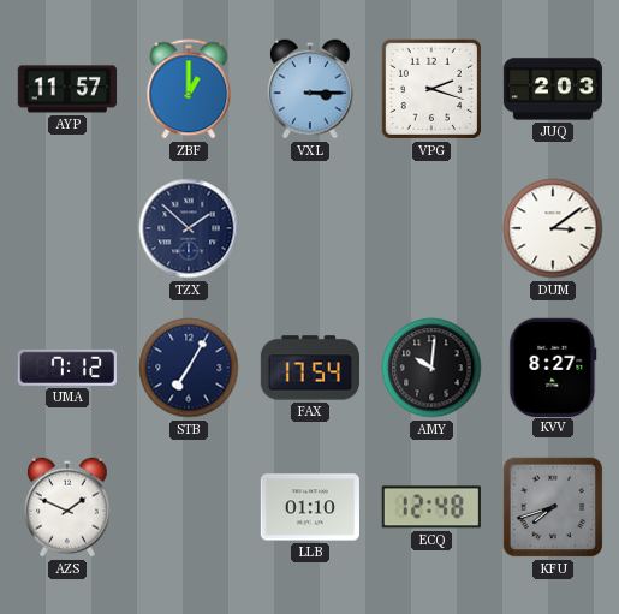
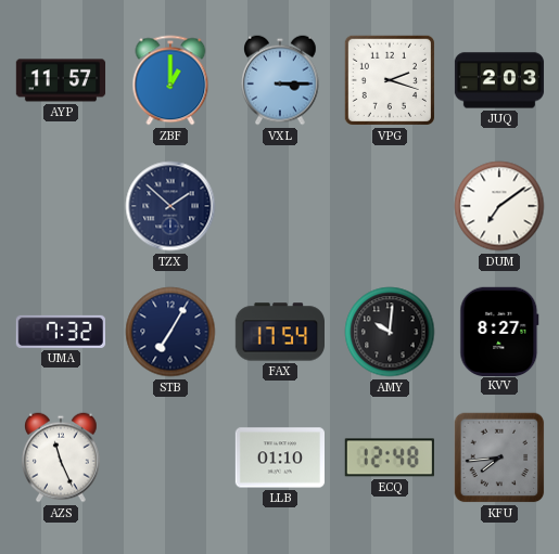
DUM: 3:09 -> 7:09
UMA: 7:12 -> 7:32
AZS: 1:49 -> 11:26
KFU: 7:42 -> 7:44
